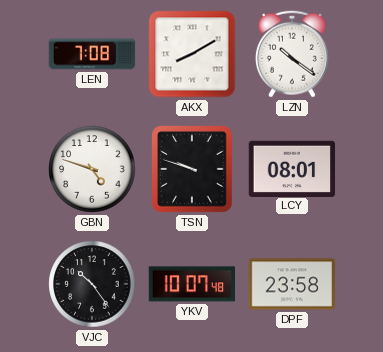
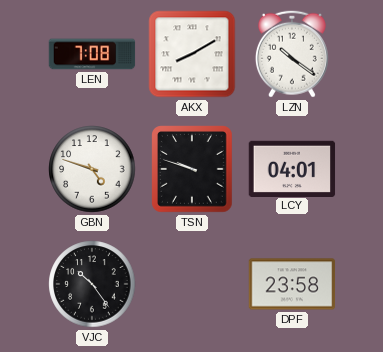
LCY: 08:01 -> 04:01
YKV: 10:07 -> none
